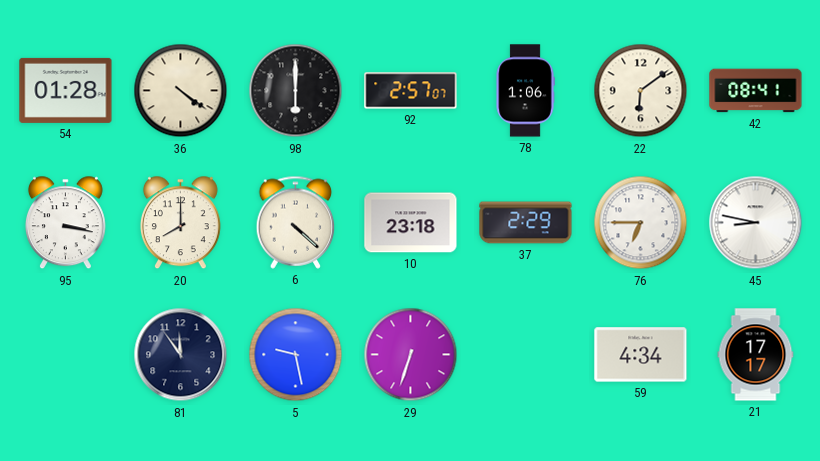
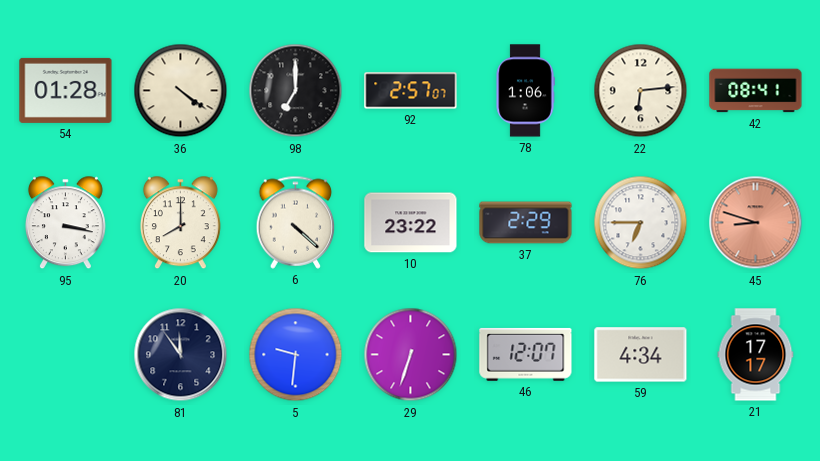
98: 6:00 -> 7:00
22: 6:09 -> 6:14
10: 23:18 -> 23:22
45: 8:47 -> 8:48
45 dial: white -> salmon
5: 9:28 -> 9:31
46: none -> 12:07
